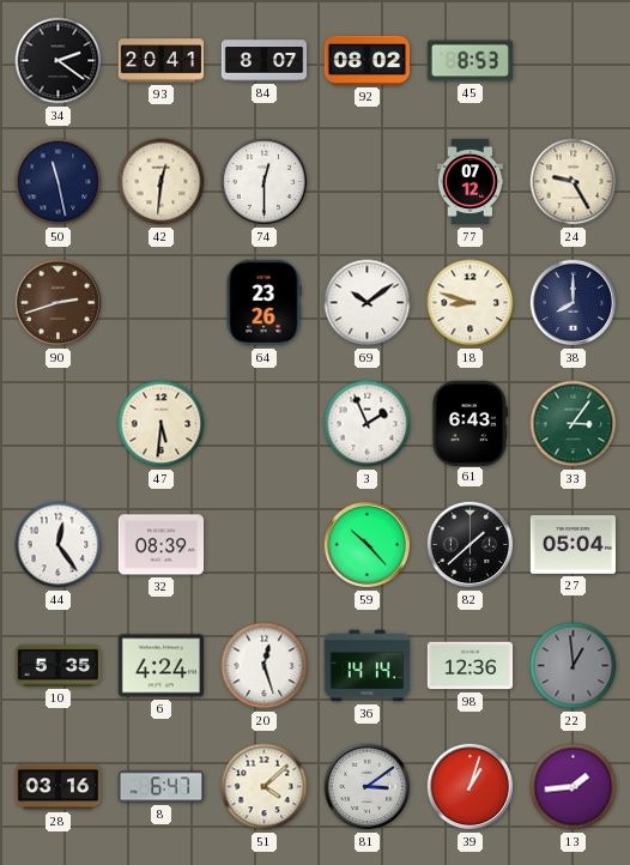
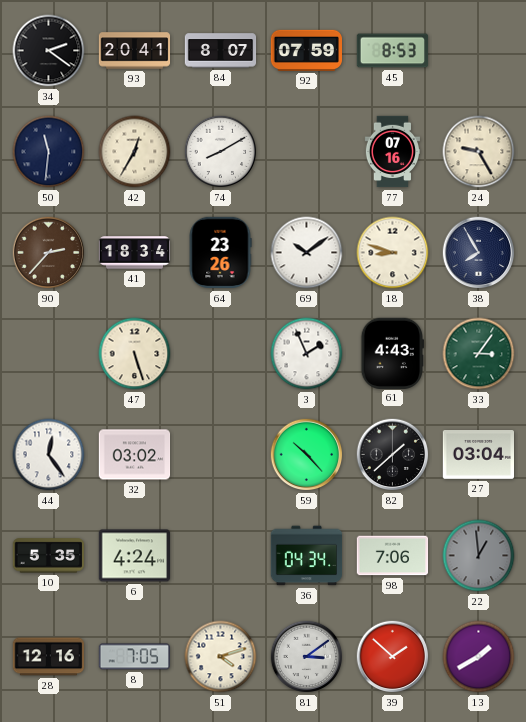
92: 08:02 -> 07:59
50: 11:28 -> 11:31
42: 12:31 -> 12:35
74: 12:30 -> 8:10
77: 07:12 -> 07:16
90: 2:42 -> 2:37
41: none -> 18:34
38: 8:00 -> 7:55
47: 5:31 -> 5:27
61: 6:43 -> 4:43
32: 08:39 -> 03:02
27: 05:04 -> 03:04
20: 12:27 -> none
36: 14:14 -> 04:34
98: 12:36 -> 7:06
28: 03:16 -> 12:16
8: 6:47 -> 7:05
51: 4:08 -> 4:12
39: 1:03 -> 1:52
13: 1:44 -> 1:40
